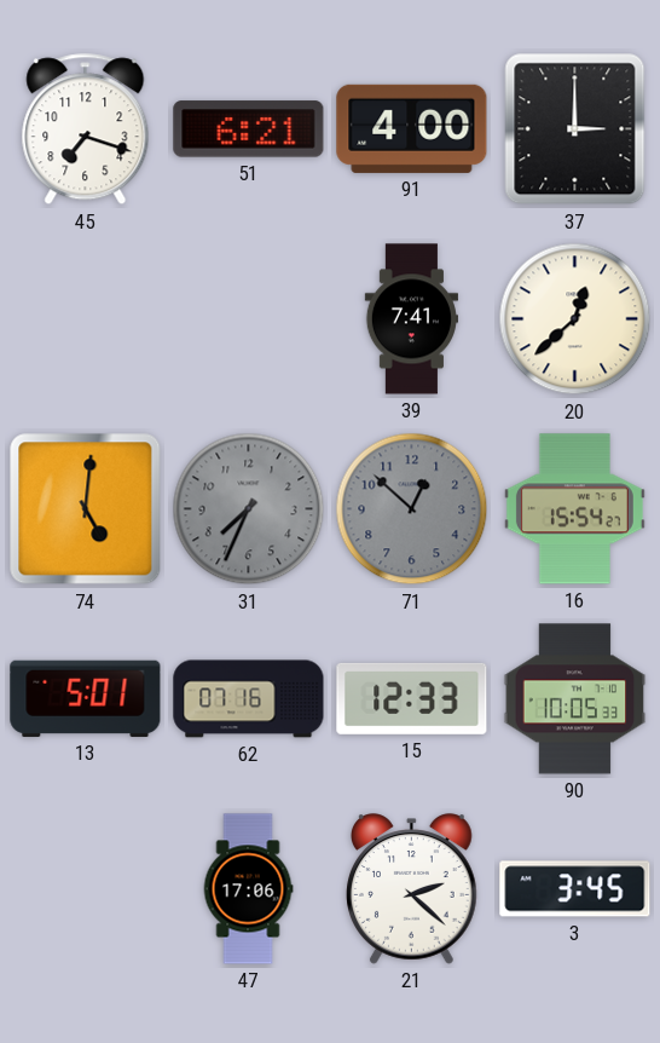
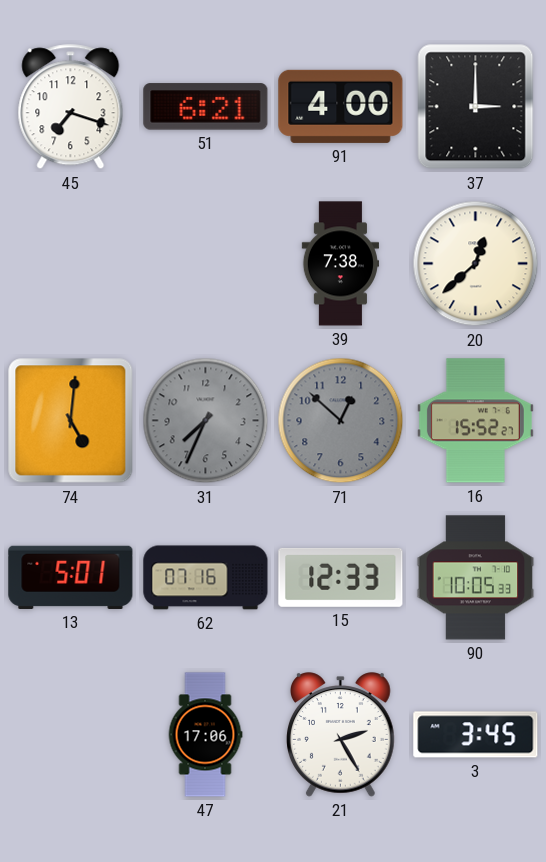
39: 7:41 -> 7:38
16: 15:54 -> 15:52
21: 2:22 -> 2:25
